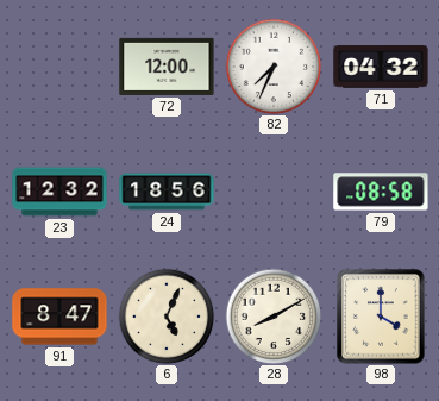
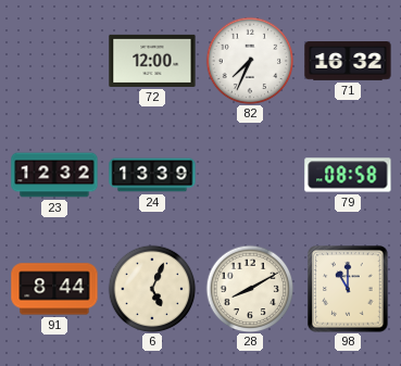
71: 04:32 -> 16:32
24: 18:56 -> 13:39
91: 8:47 -> 8:44
98: 4:00 -> 11:00
